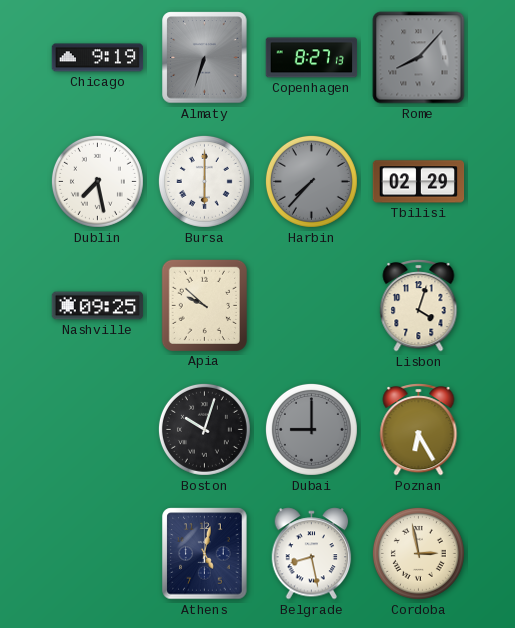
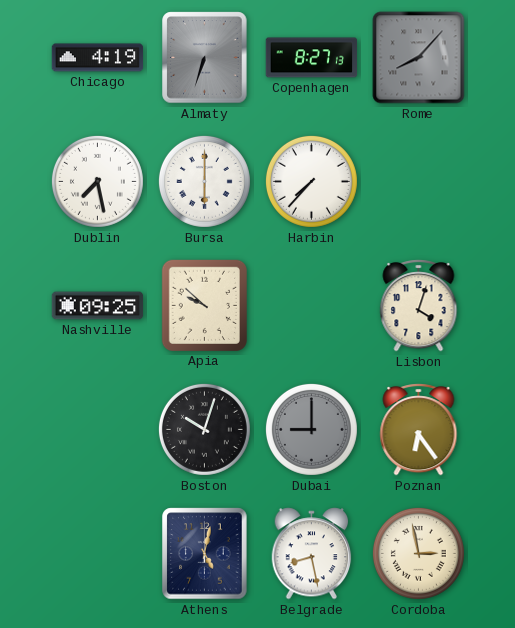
Chicago: 9:19 -> 4:19
Harbin dial: grey -> white
Tbilisi: 02:29 -> none
Poznan: 6:25 -> 6:24
